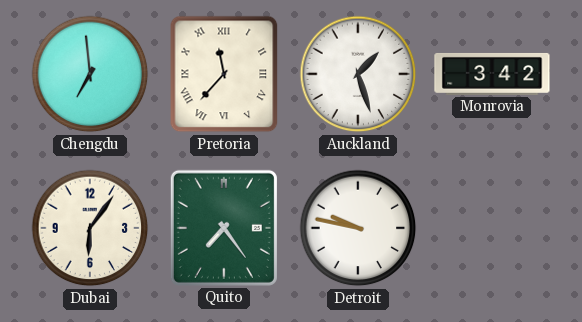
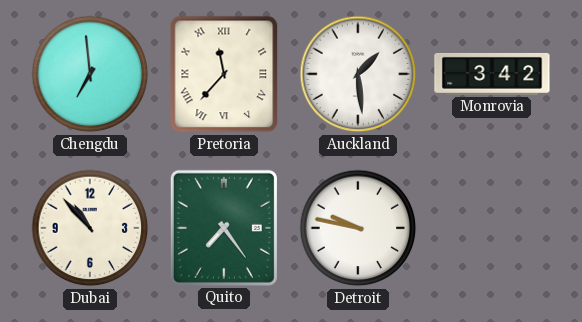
Auckland: 1:27 -> 1:29
Dubai: 6:06 -> 10:53
